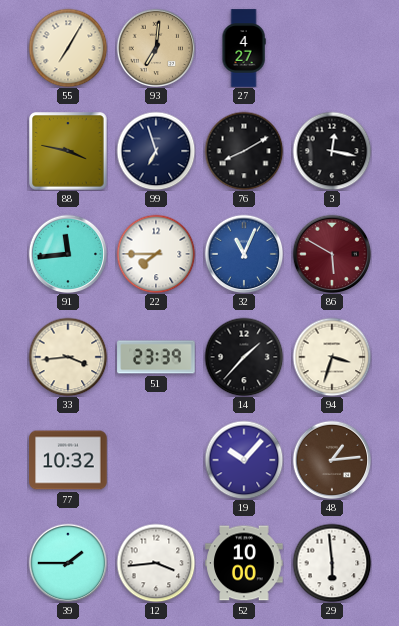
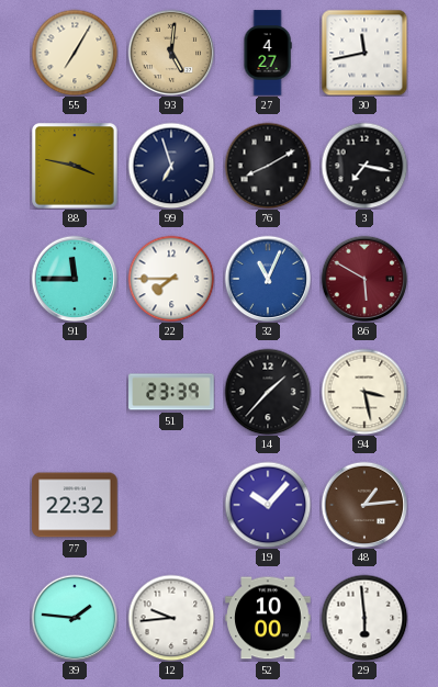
93: 7:01 -> 5:01
30: none -> 11:43
3: 12:17 -> 7:17
91: 11:44 -> 11:45
33: 3:44 -> none
94: 3:33 -> 3:28
77: 10:32 -> 22:32
39: 1:45 -> 1:46
12: 3:44 -> 9:44
